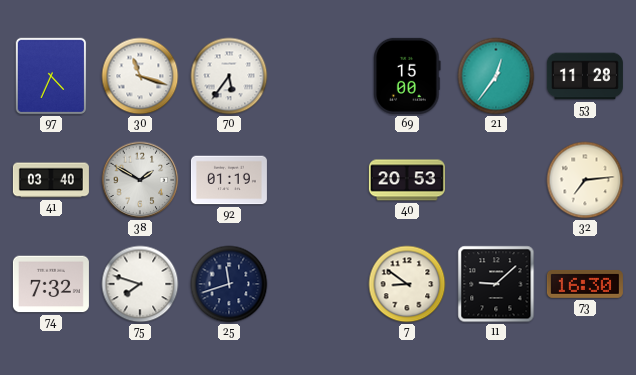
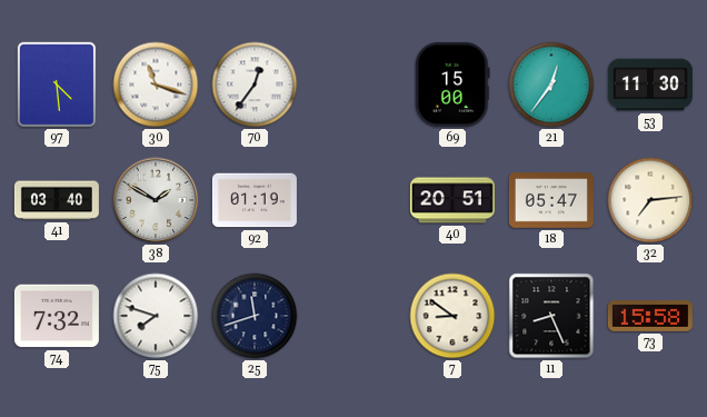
97: 4:34 -> 4:29
70: 5:36 -> 12:36
53: 11:28 -> 11:30
40: 20:53 -> 20:51
18: none -> 05:47
11: 9:08 -> 8:26
73: 16:30 -> 15:58
